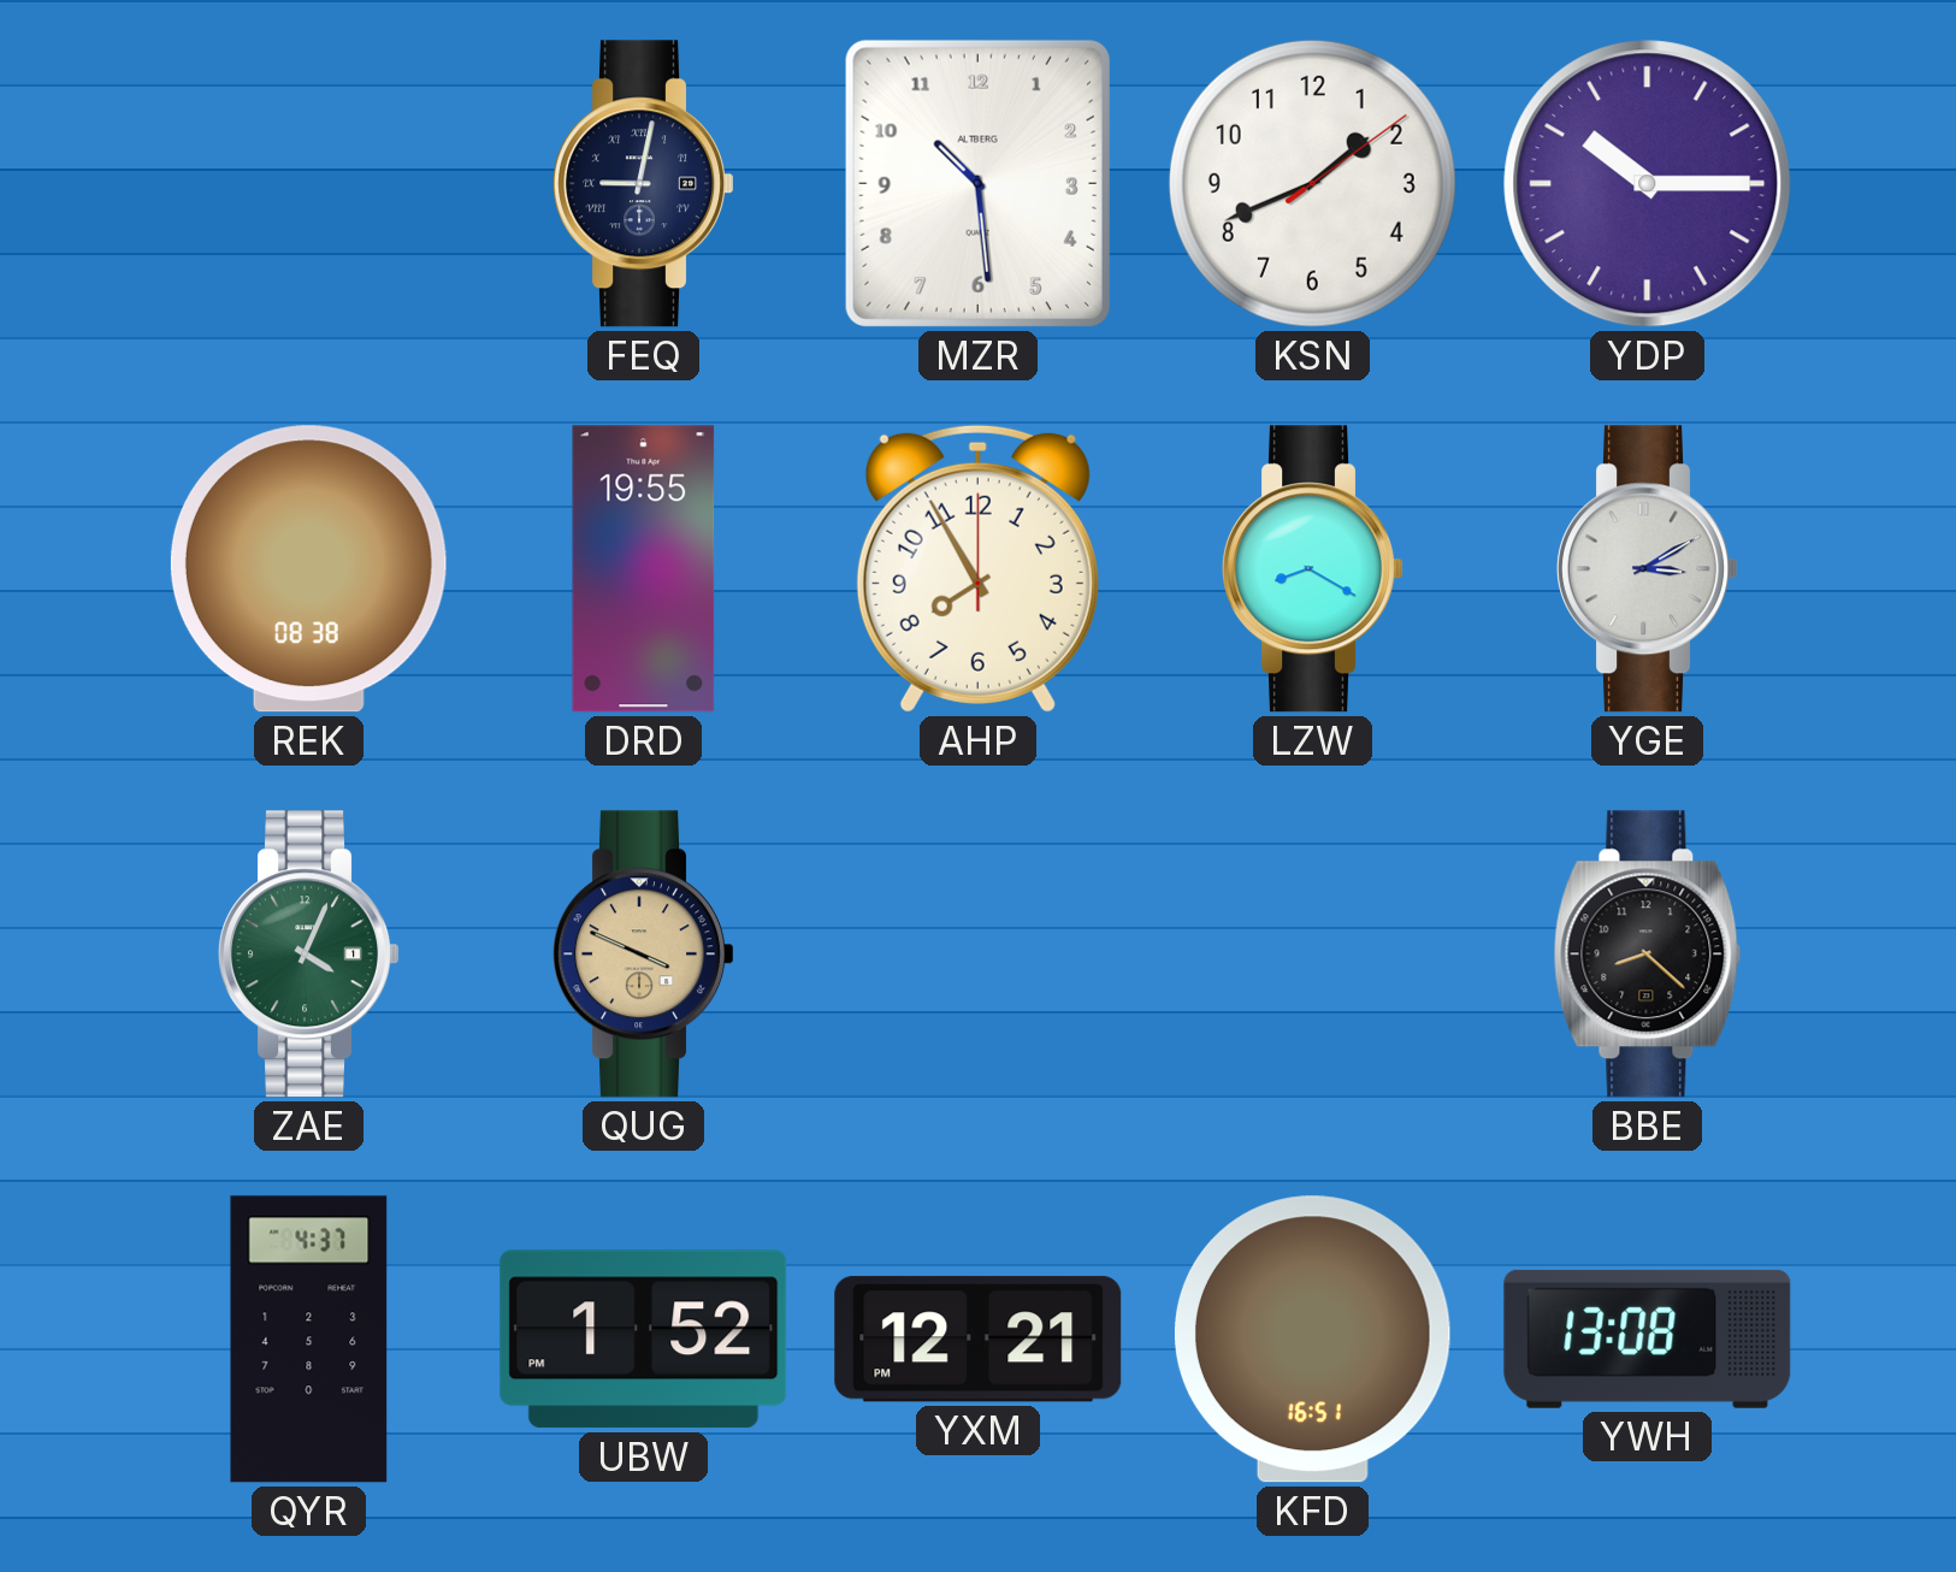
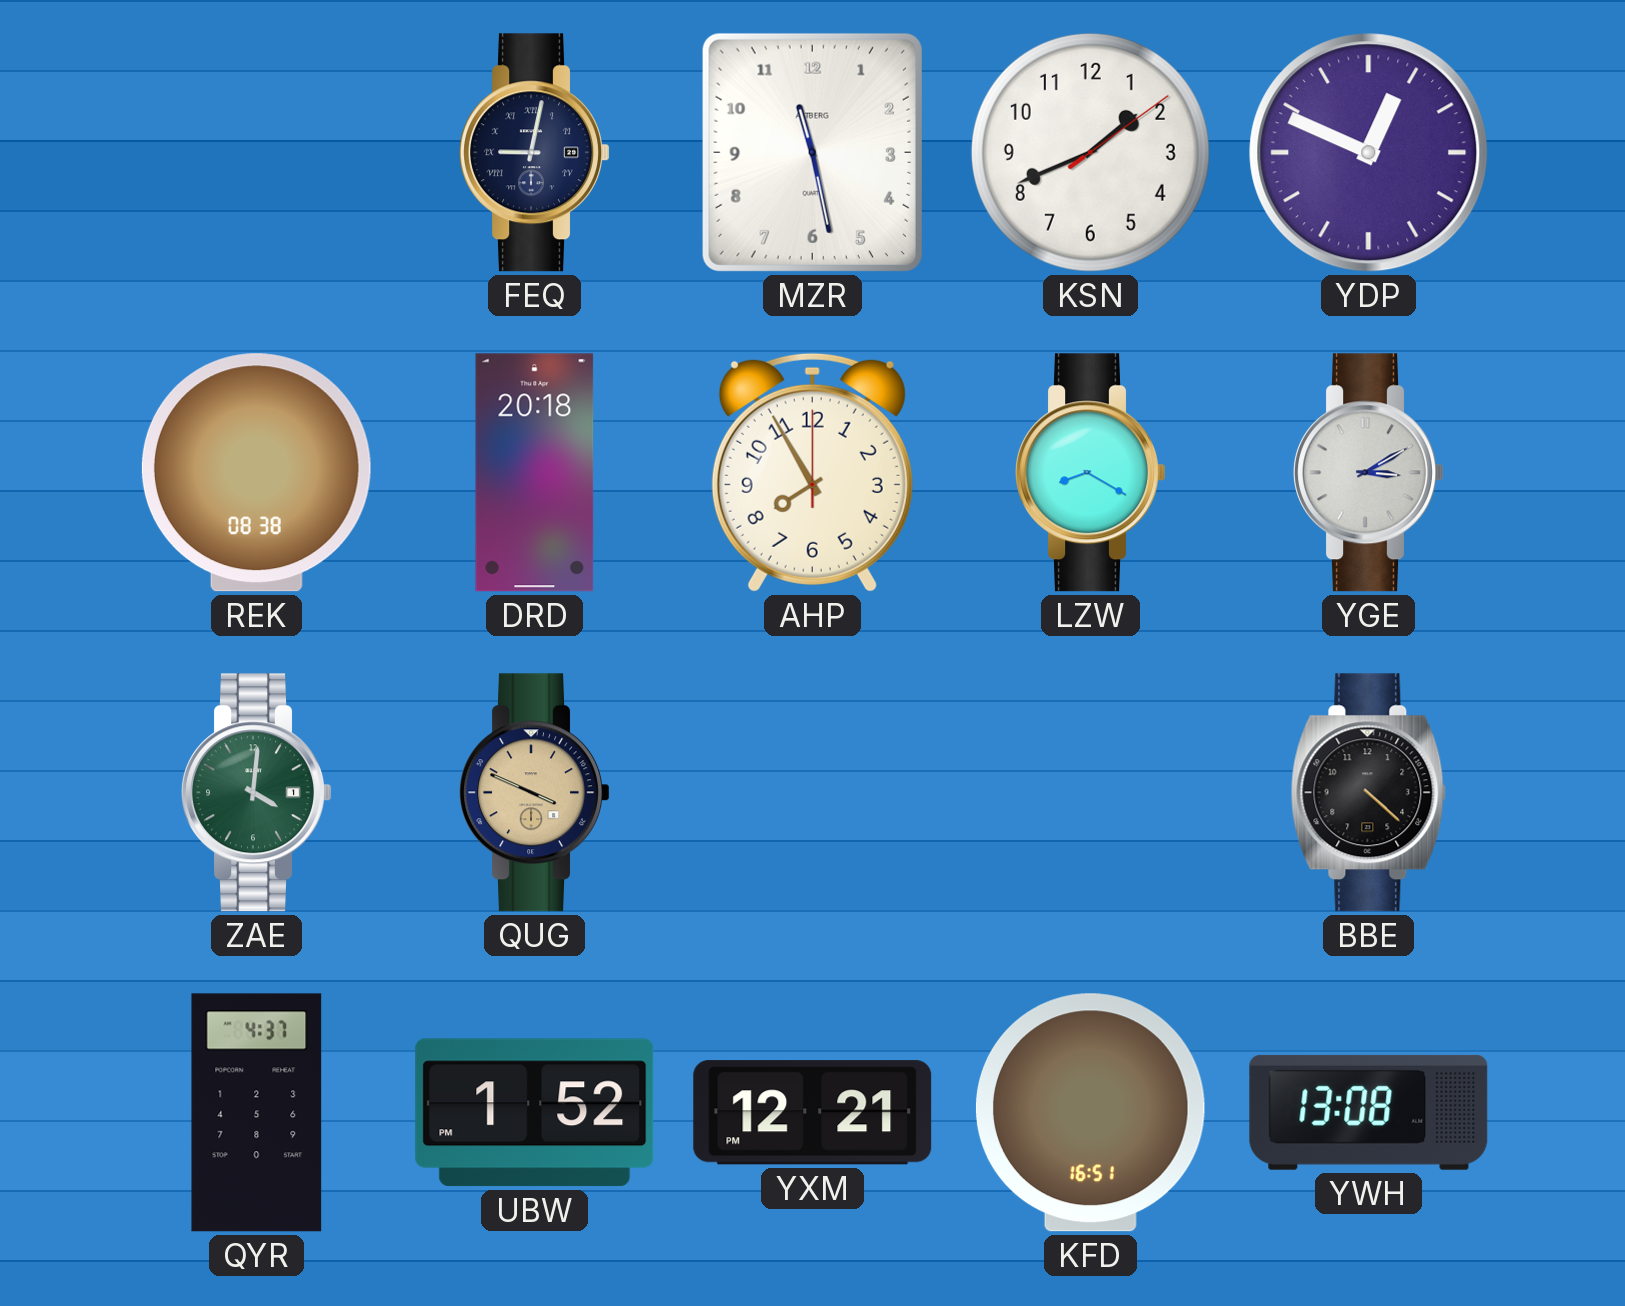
MZR: 10:29 -> 11:28
YDP: 10:15 -> 12:49
DRD: 19:55 -> 20:18
ZAE: 4:04 -> 4:01
BBE: 8:22 -> 4:22
